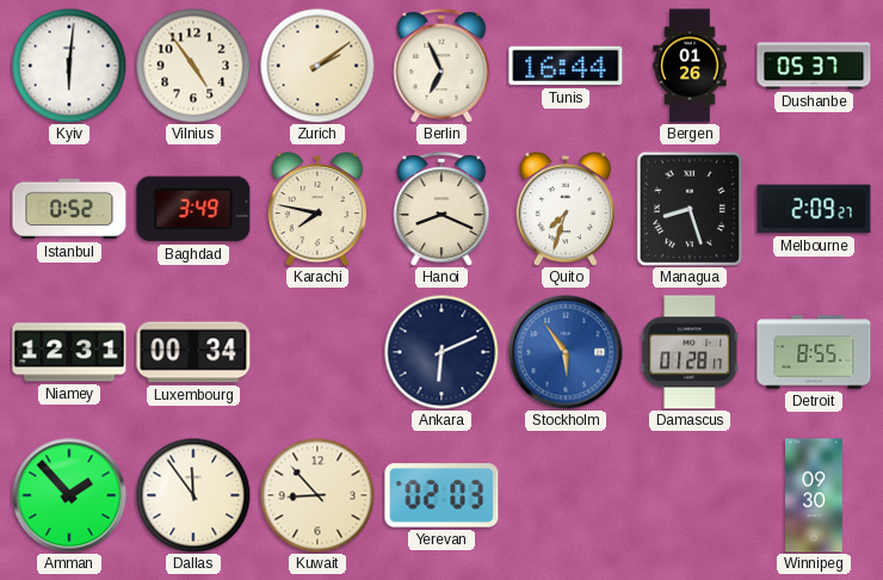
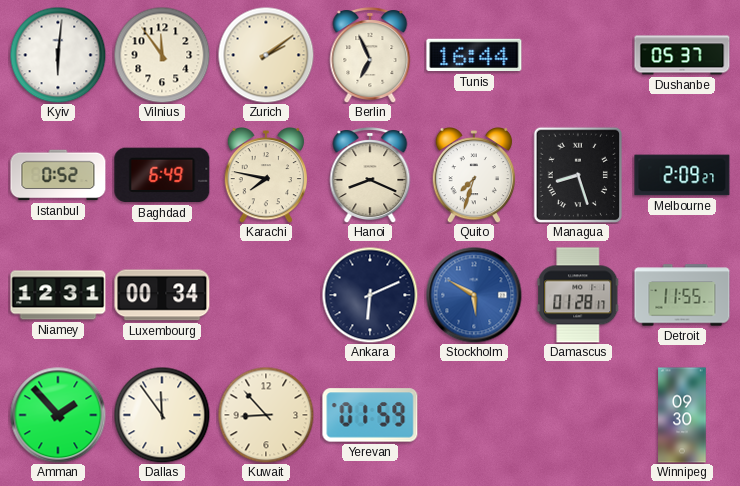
Vilnius: 4:54 -> 11:54
Bergen: 01:26 -> none
Baghdad: 3:49 -> 6:49
Stockholm: 5:54 -> 5:50
Detroit: 8:55 -> 11:55
Yerevan: 02:03 -> 01:59
